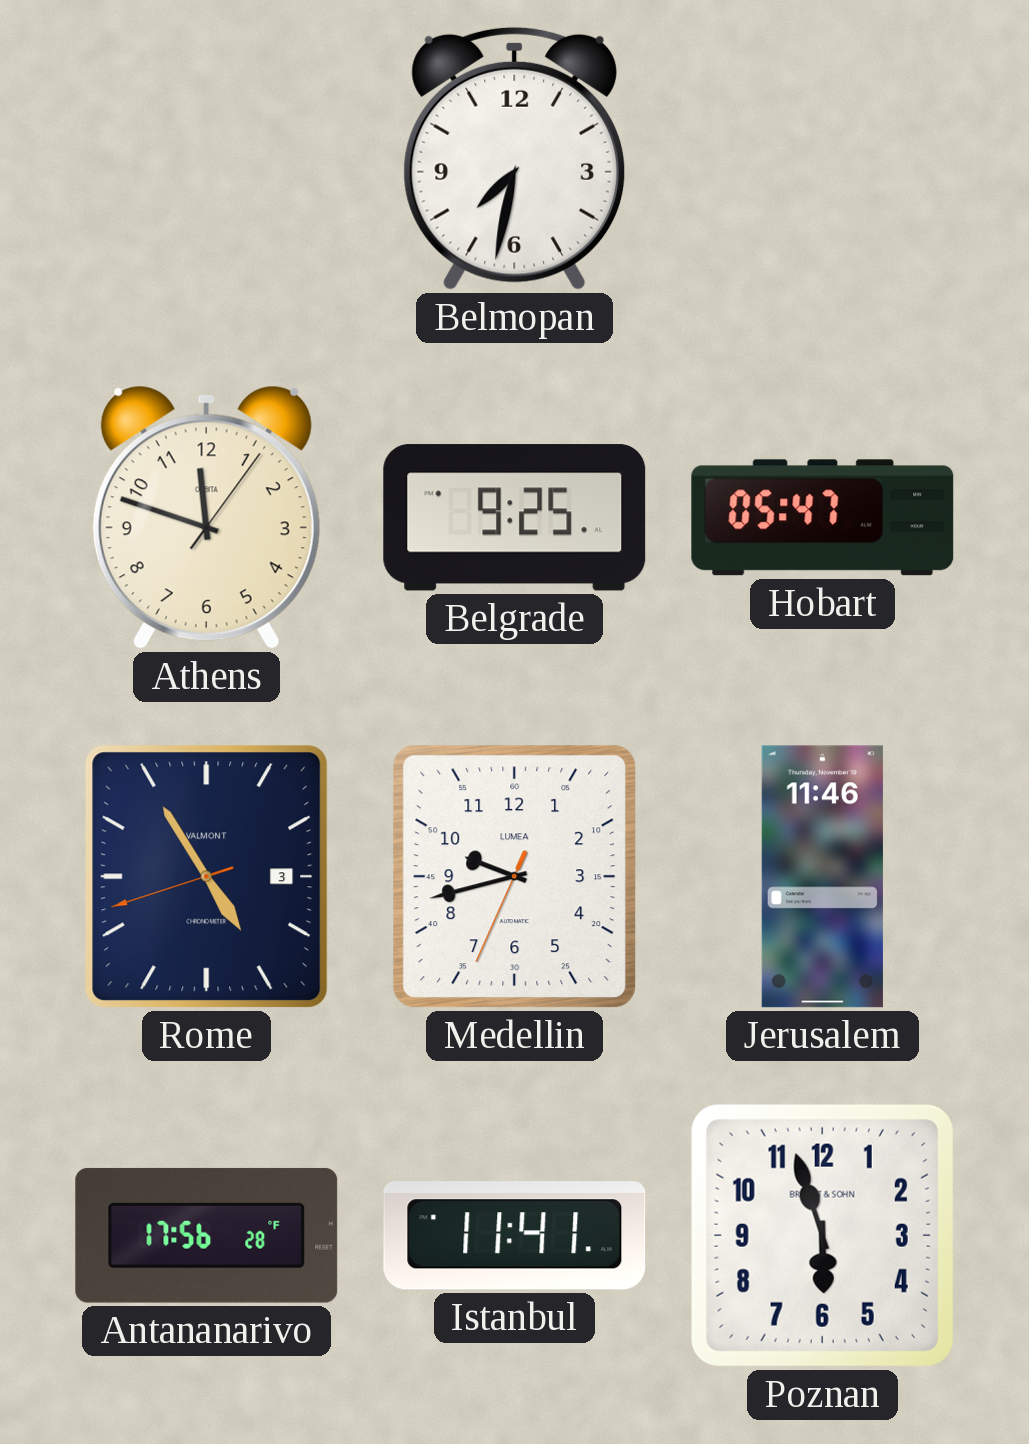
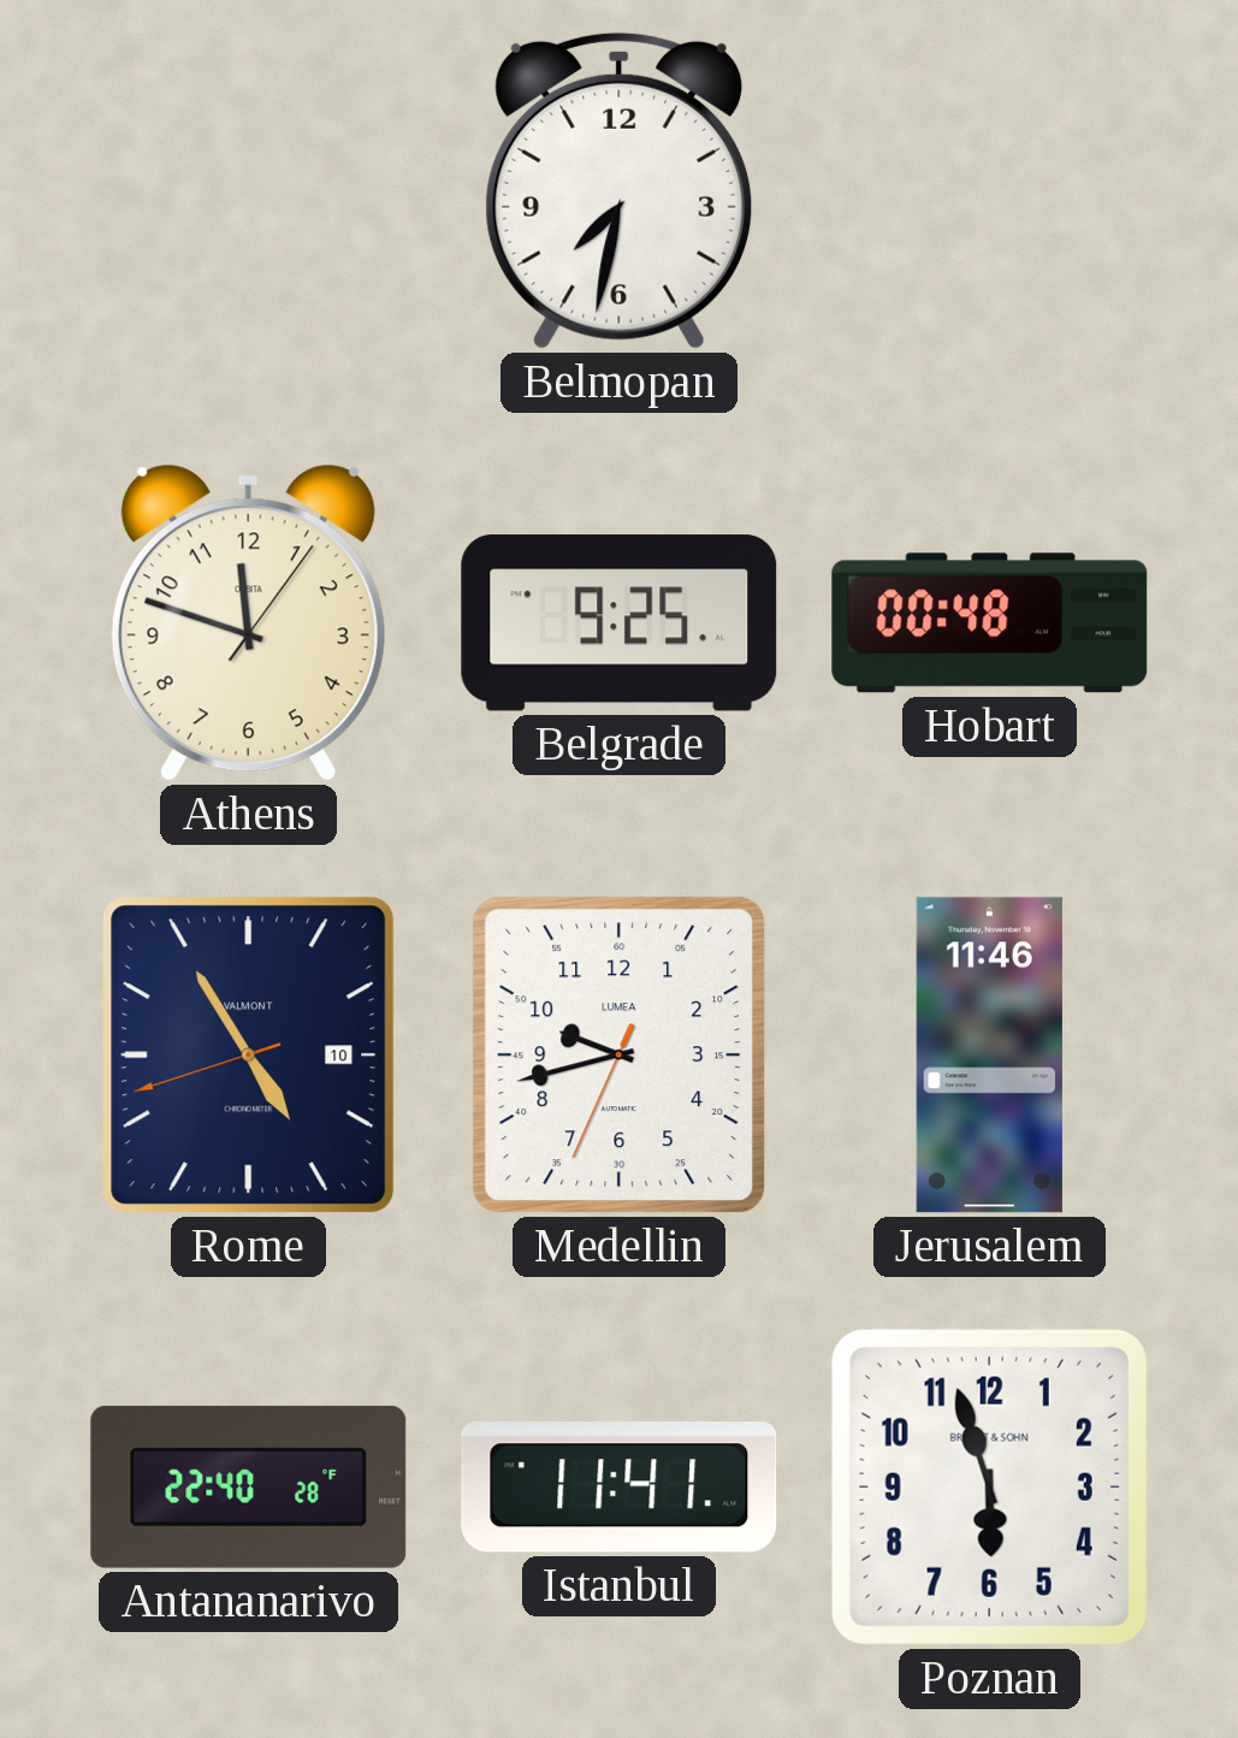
Hobart: 05:47 -> 00:48
Rome date: 3 -> 10
Antananarivo: 17:56 -> 22:40
